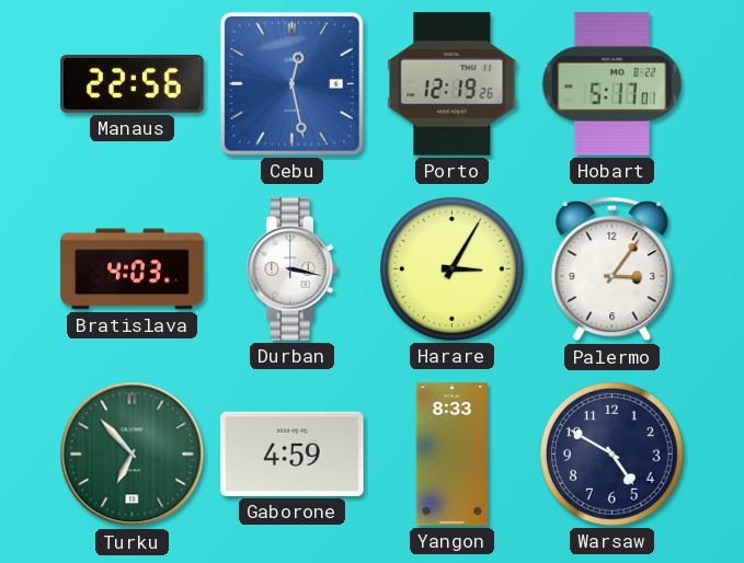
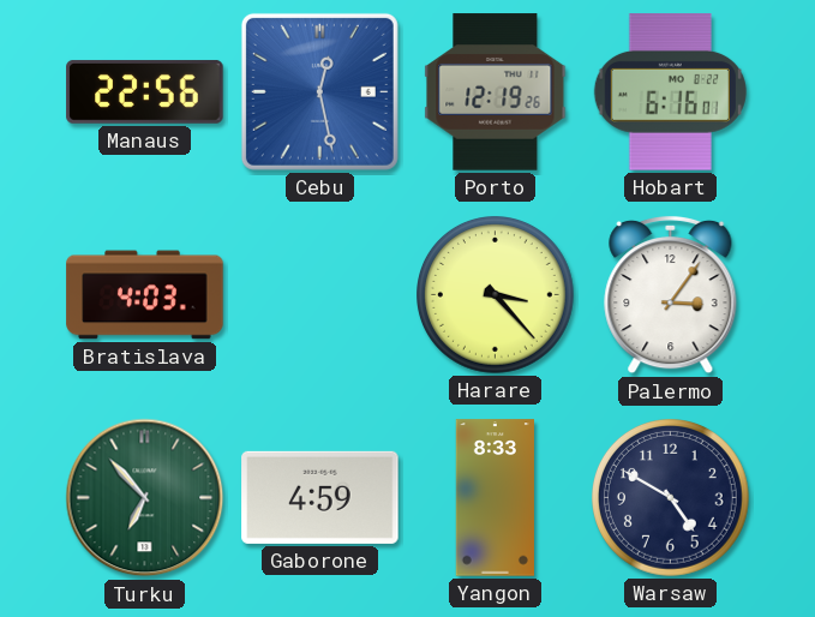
Hobart: 5:17 -> 6:16
Durban: 3:17 -> none
Harare: 3:05 -> 3:23
